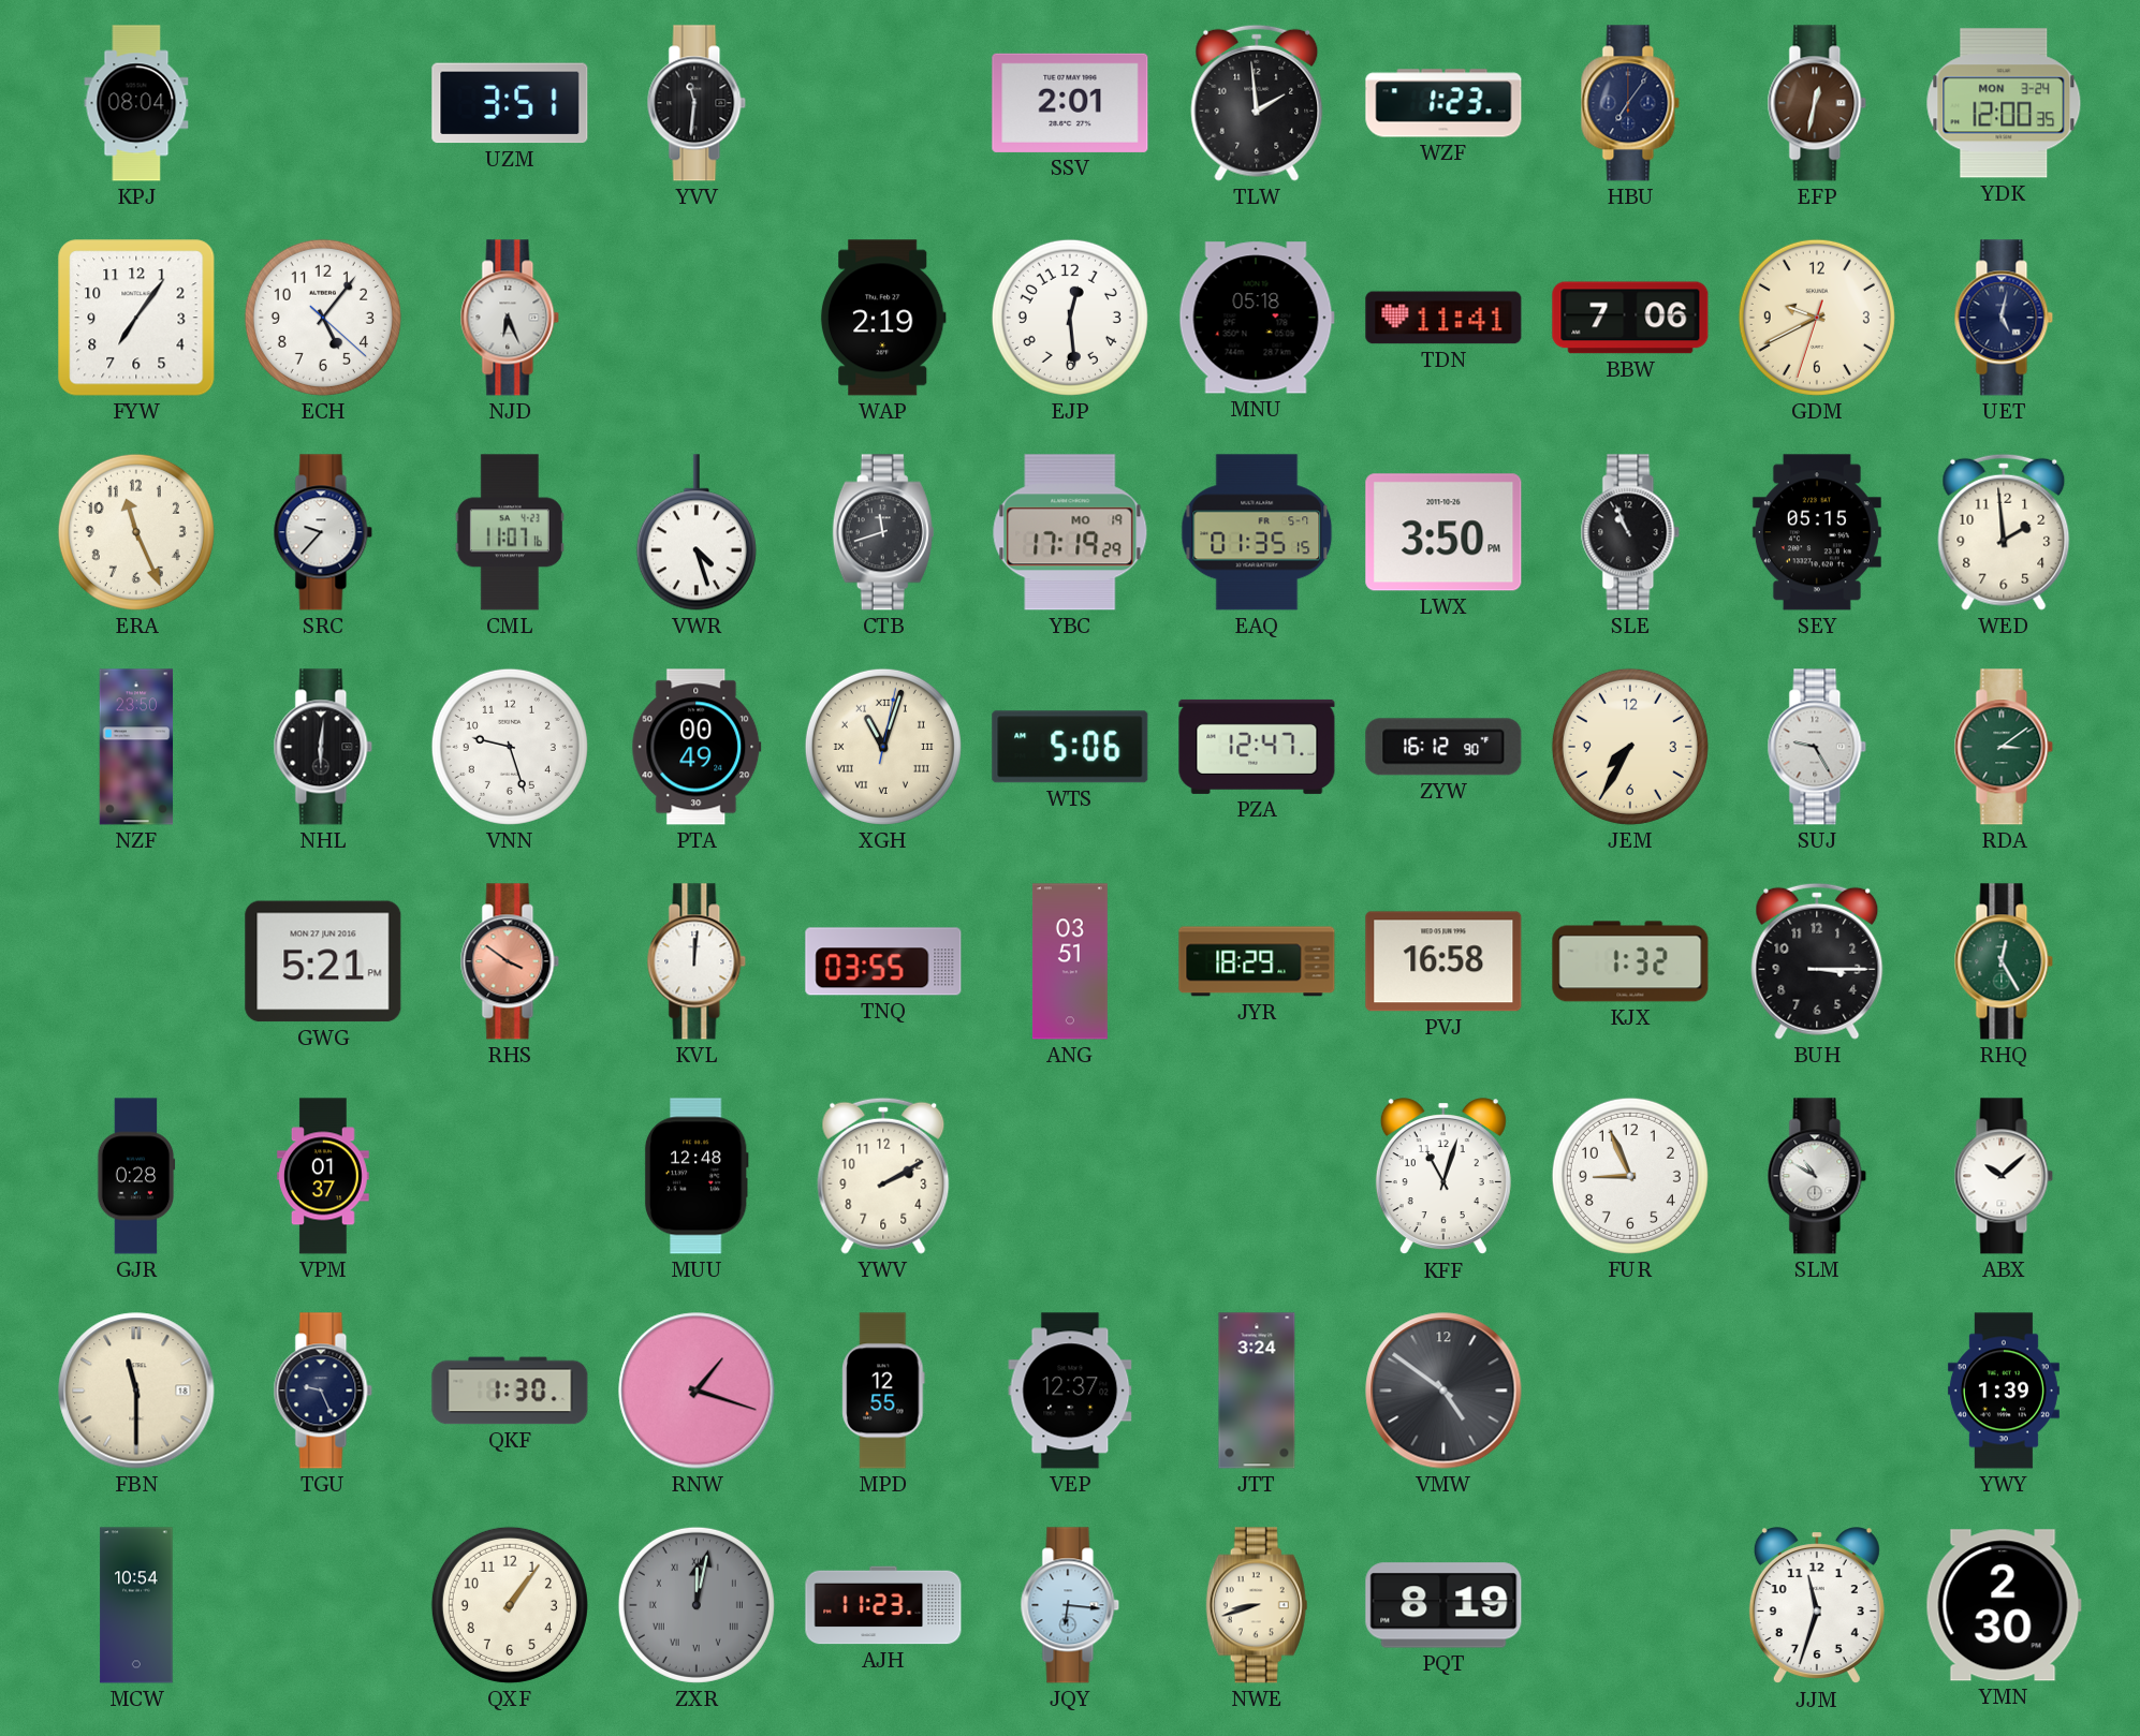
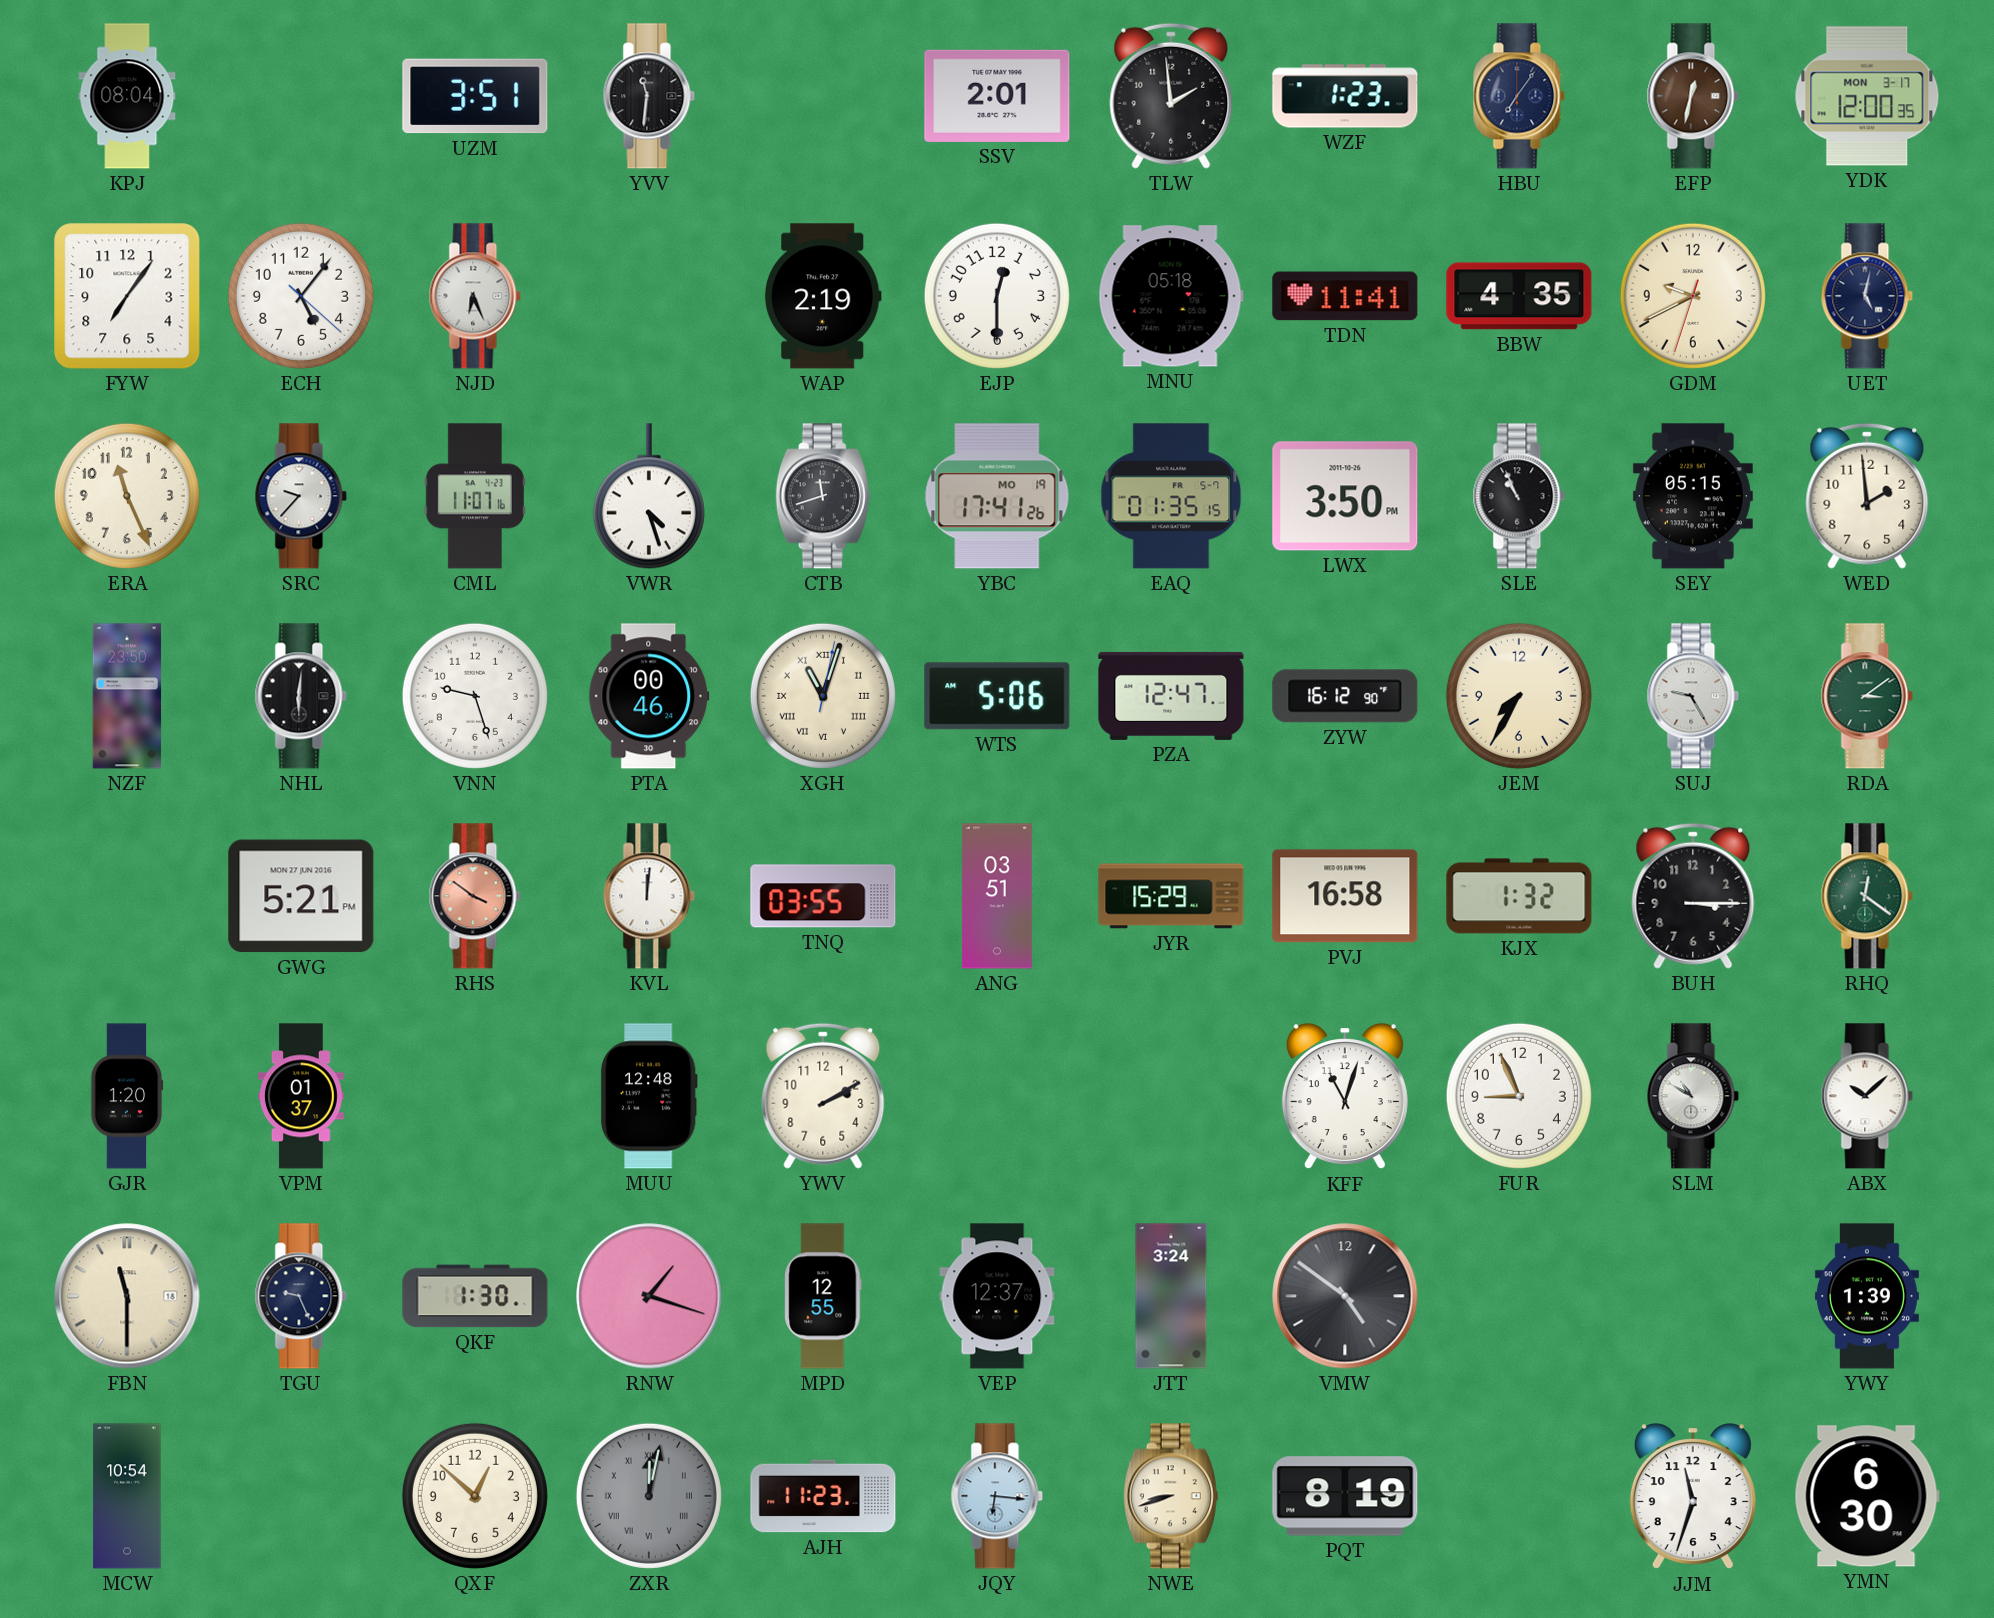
YDK date: MON 3-24 -> MON 3-17
EJP: 12:29 -> 12:30
BBW: 7:06 -> 4:35
YBC: 17:19 -> 17:41
PTA: 00:49 -> 00:46
JYR: 18:29 -> 15:29
RHQ: 12:25 -> 12:21
GJR: 0:28 -> 1:20
QXF: 1:06 -> 12:52
YMN: 2:30 -> 6:30
